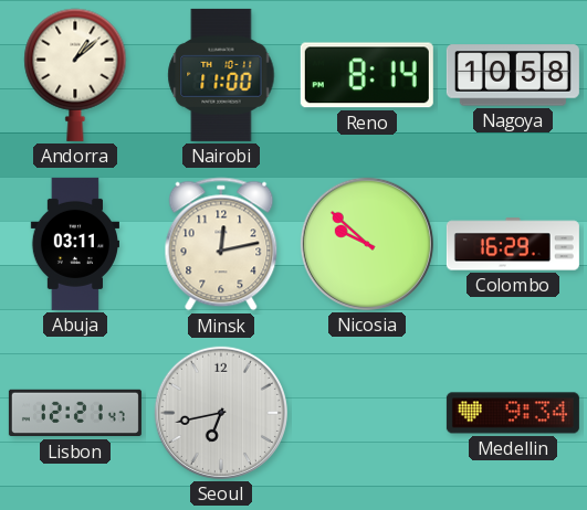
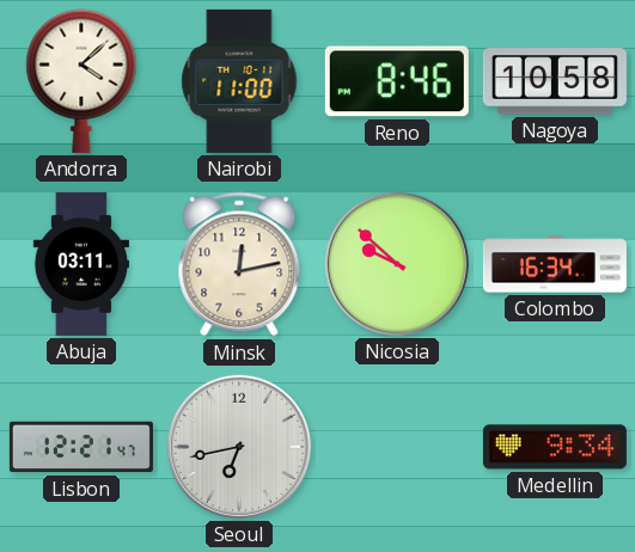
Andorra: 1:08 -> 4:08
Reno: 8:14 -> 8:46
Colombo: 16:29 -> 16:34
